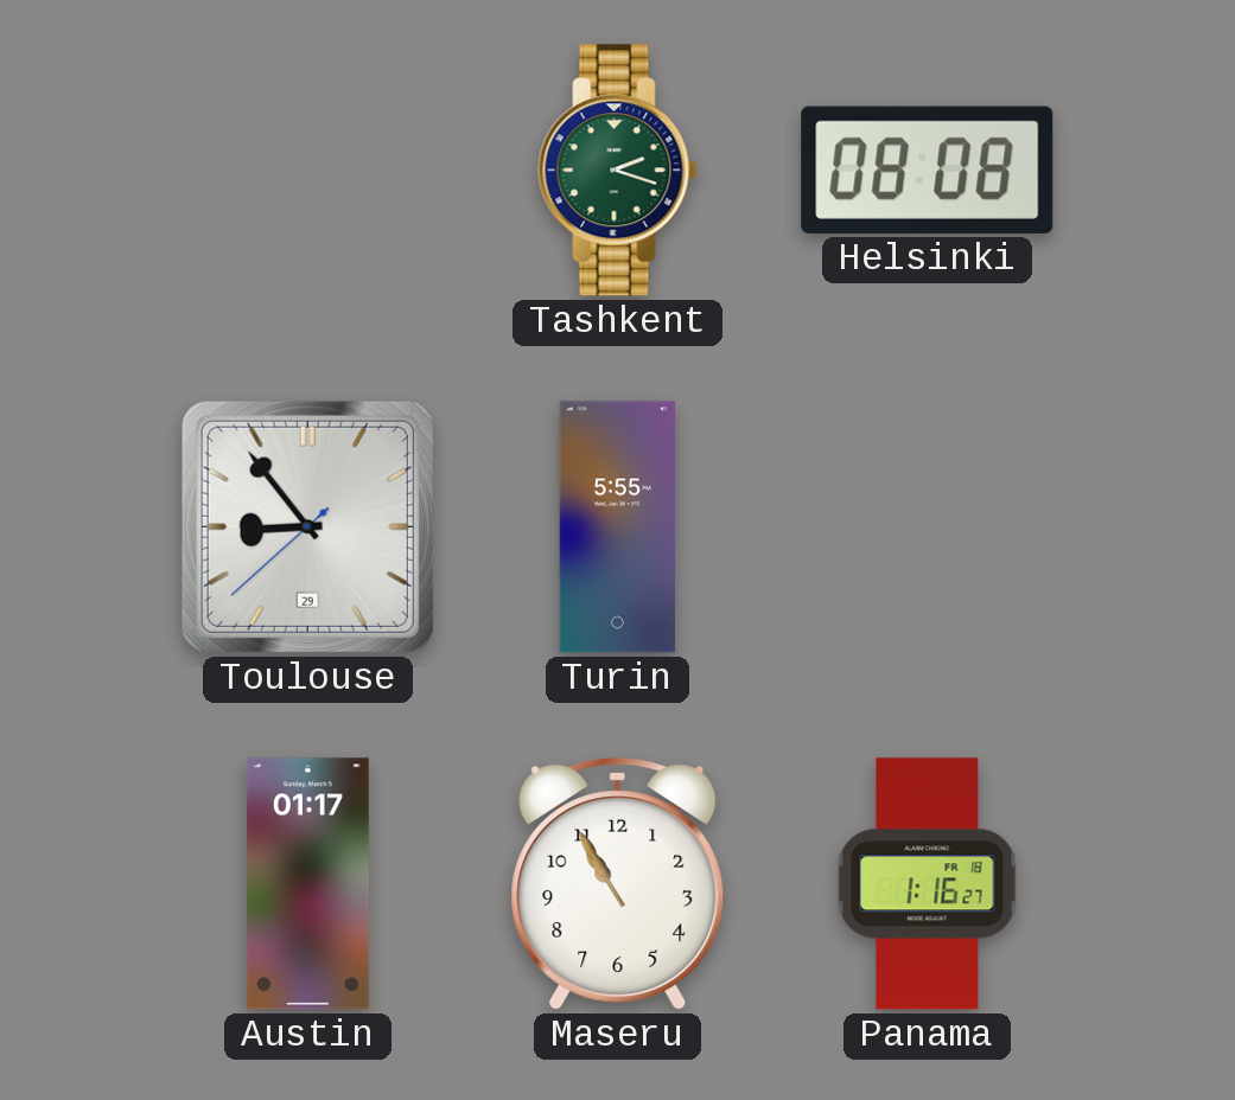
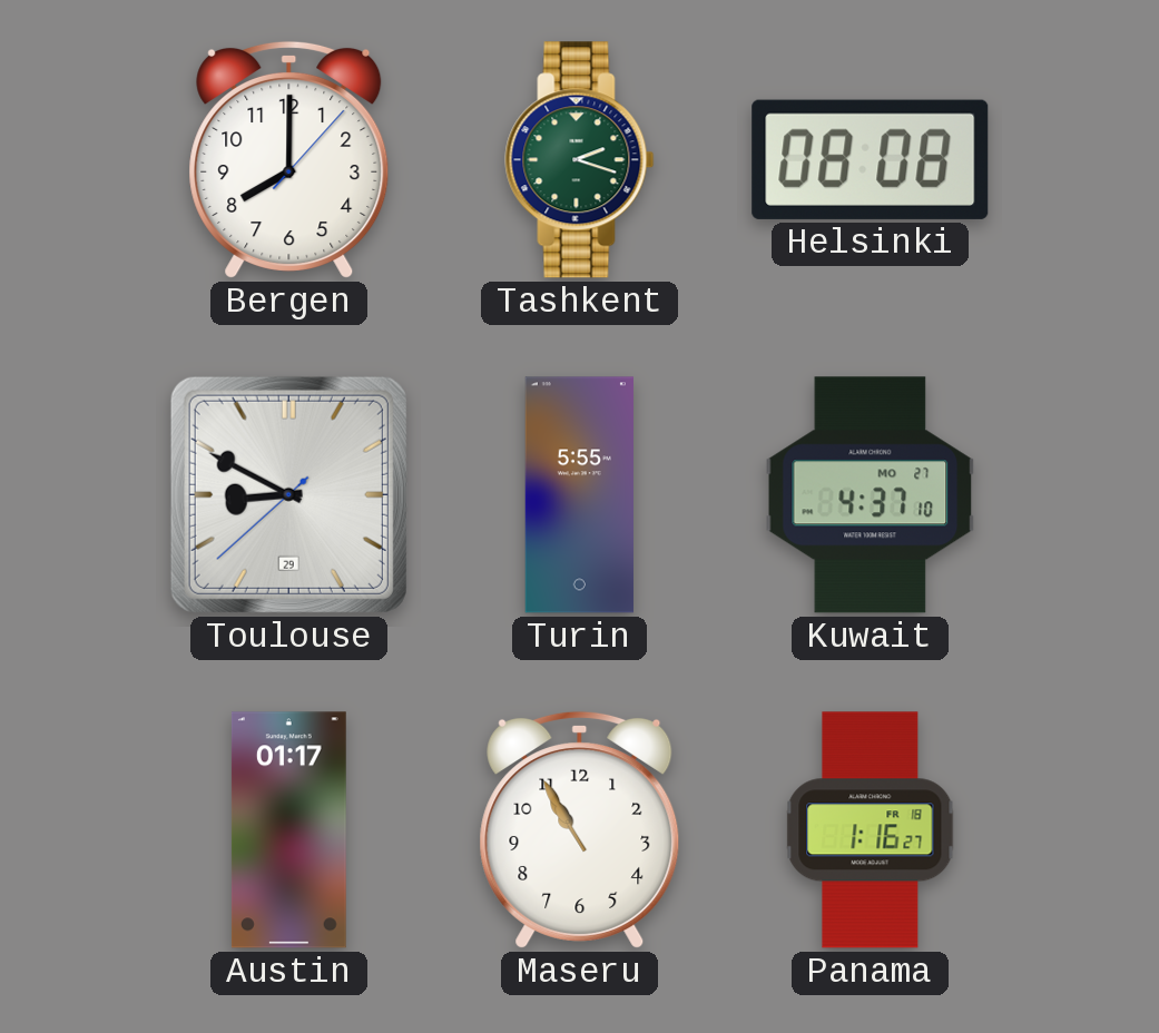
Bergen: none -> 8:00
Toulouse: 8:53 -> 8:49
Kuwait: none -> 4:37
